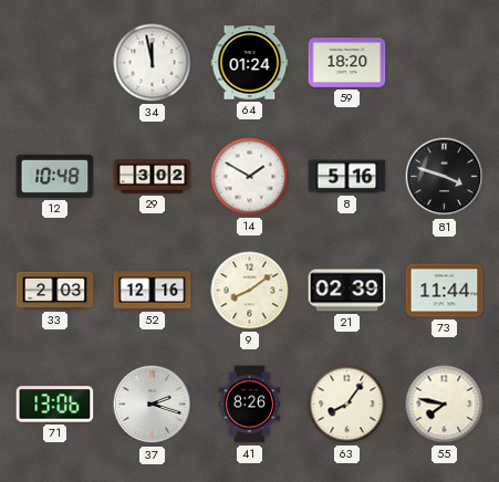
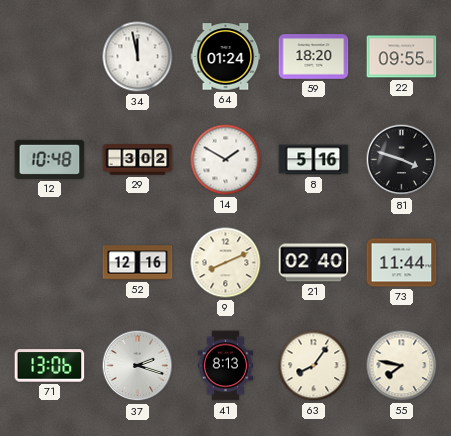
22: none -> 09:55
33: 2:03 -> none
9: 8:09 -> 8:11
21: 02:39 -> 02:40
41: 8:26 -> 8:13
